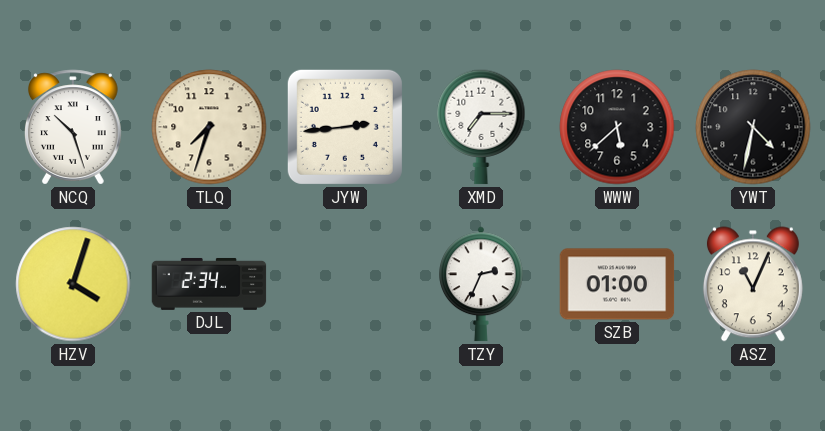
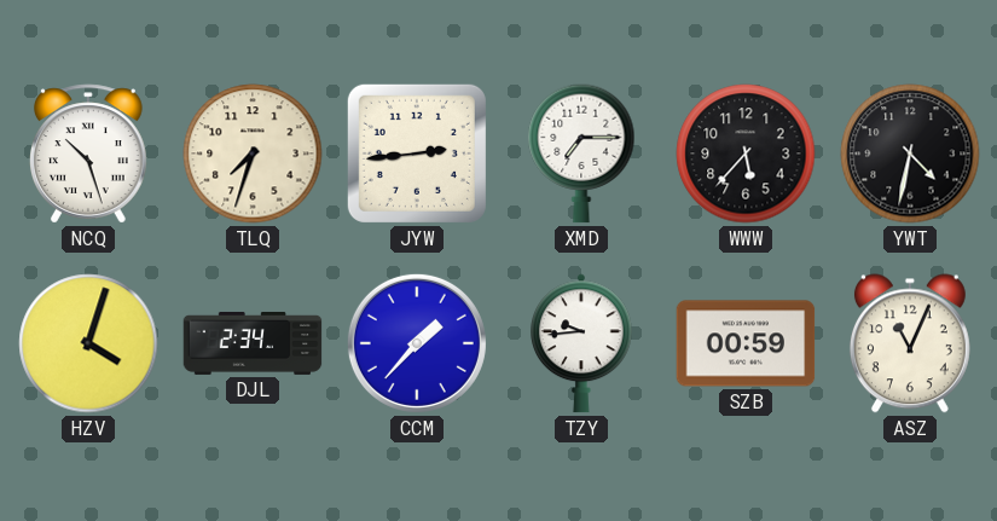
WWW: 5:38 -> 5:37
CCM: none -> 1:37
TZY: 2:34 -> 9:44
SZB: 01:00 -> 00:59
